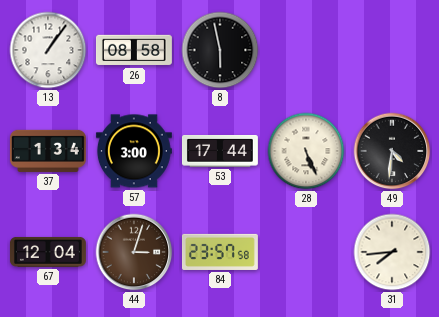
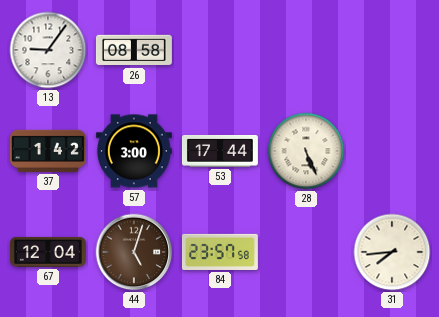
13: 1:06 -> 9:06
8: 5:58 -> none
37: 1:34 -> 1:42
49: 4:31 -> none
44: 3:03 -> 5:03
